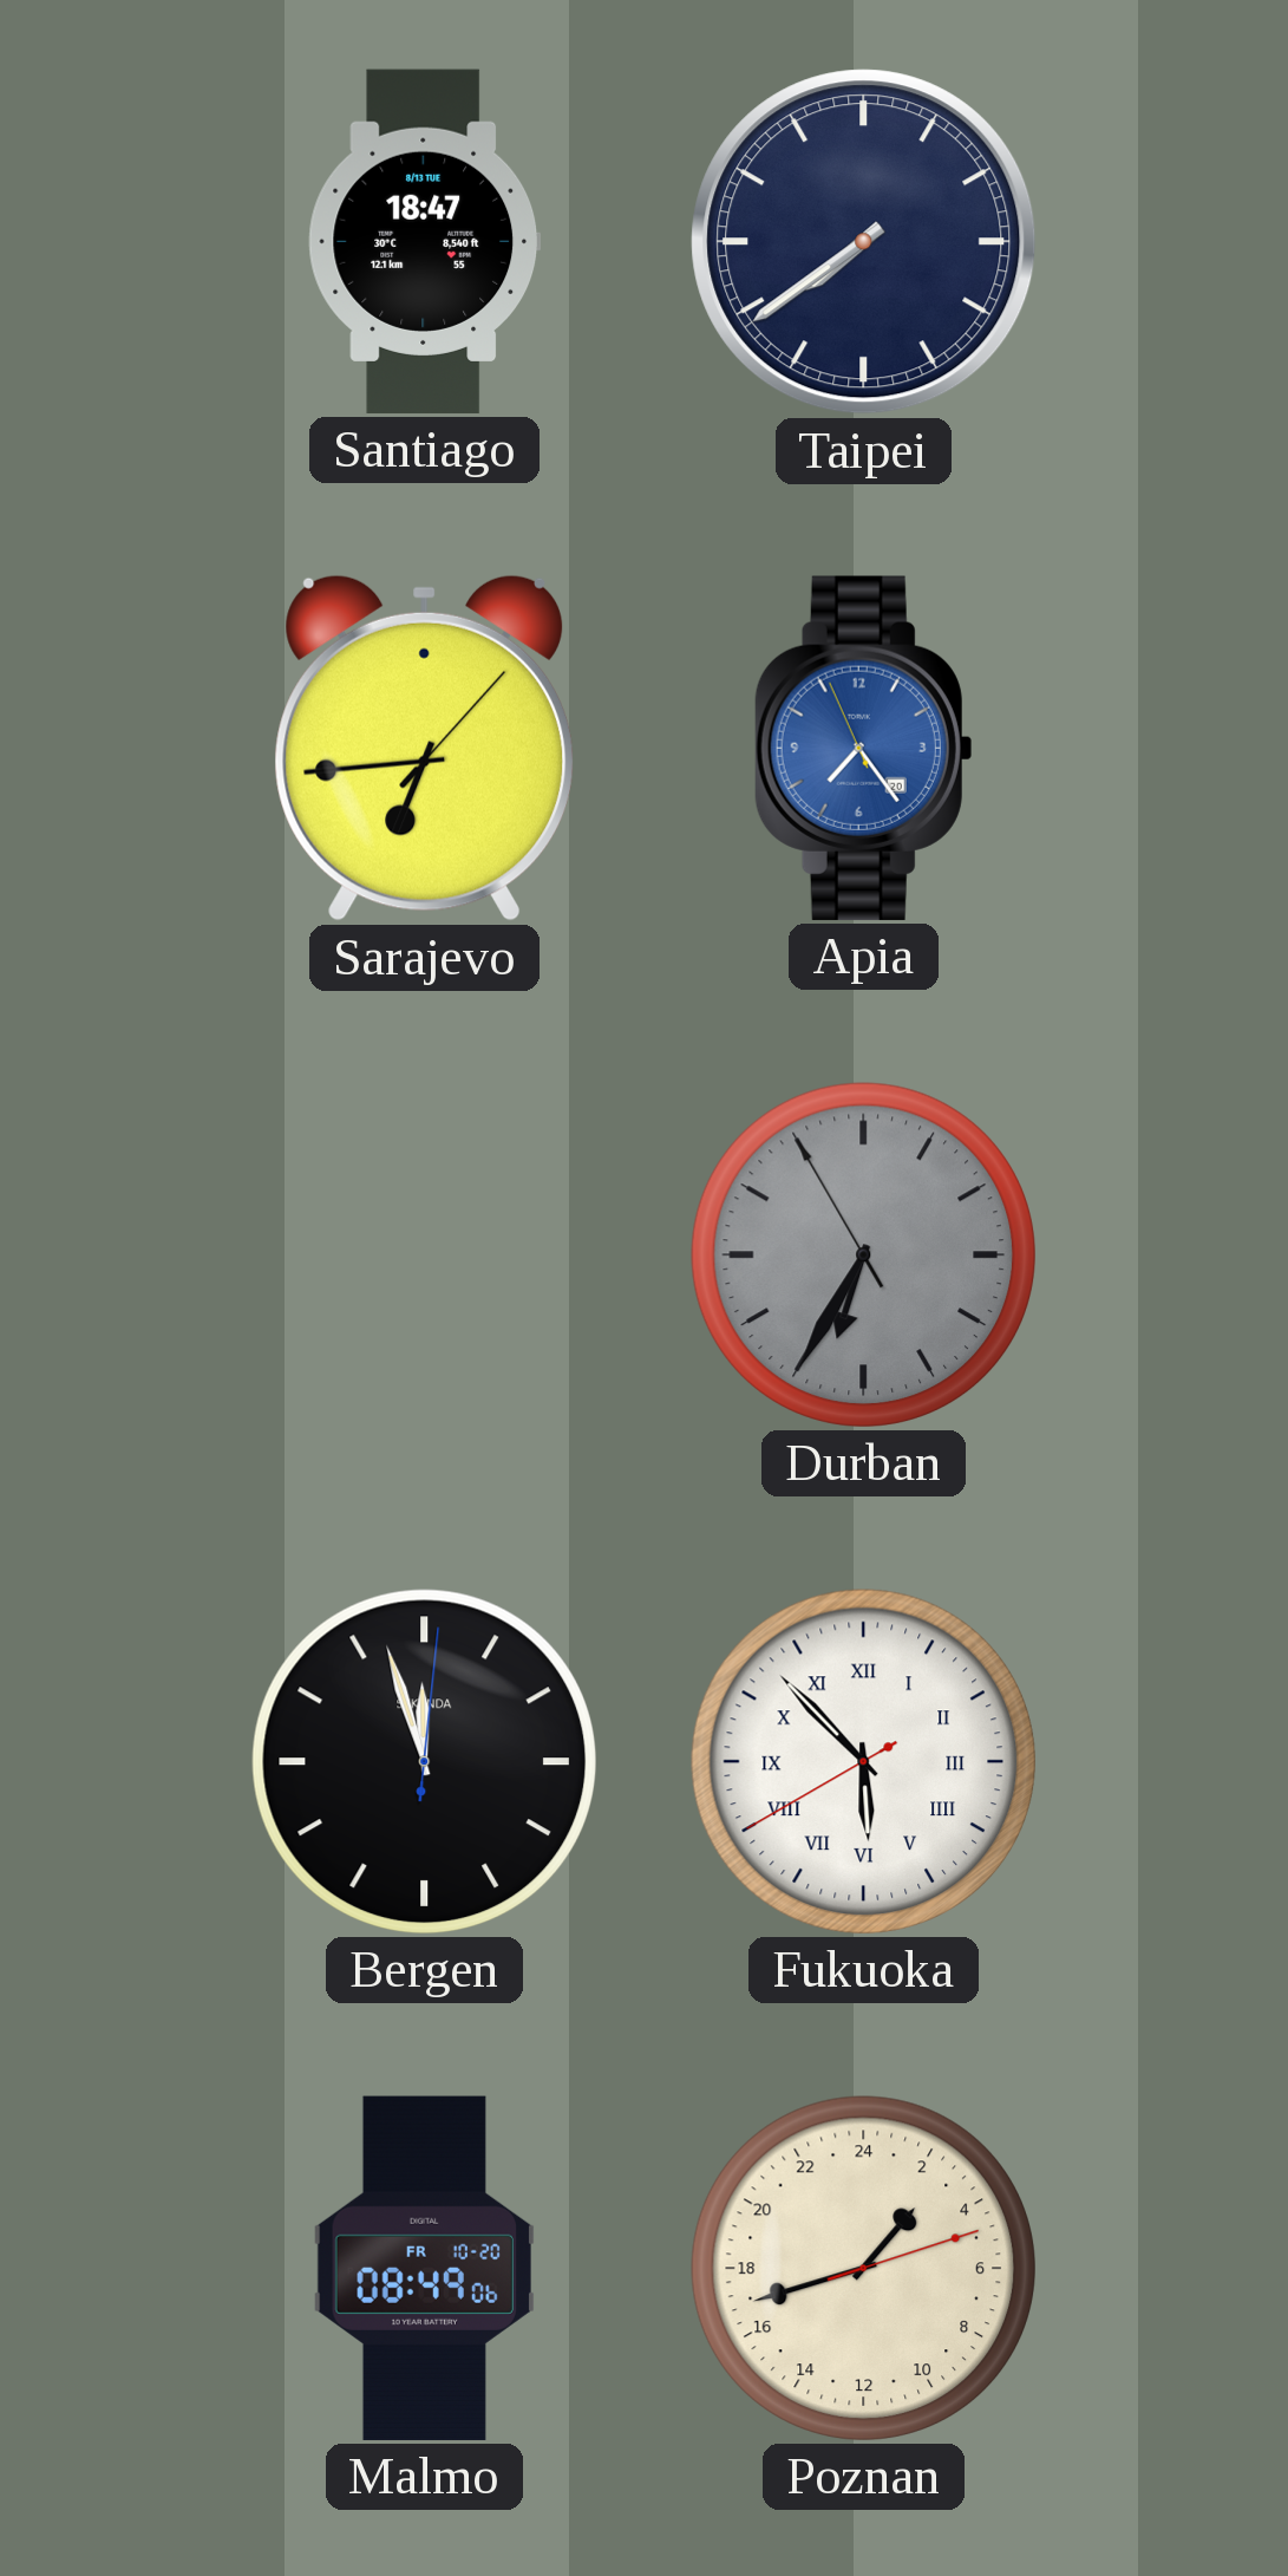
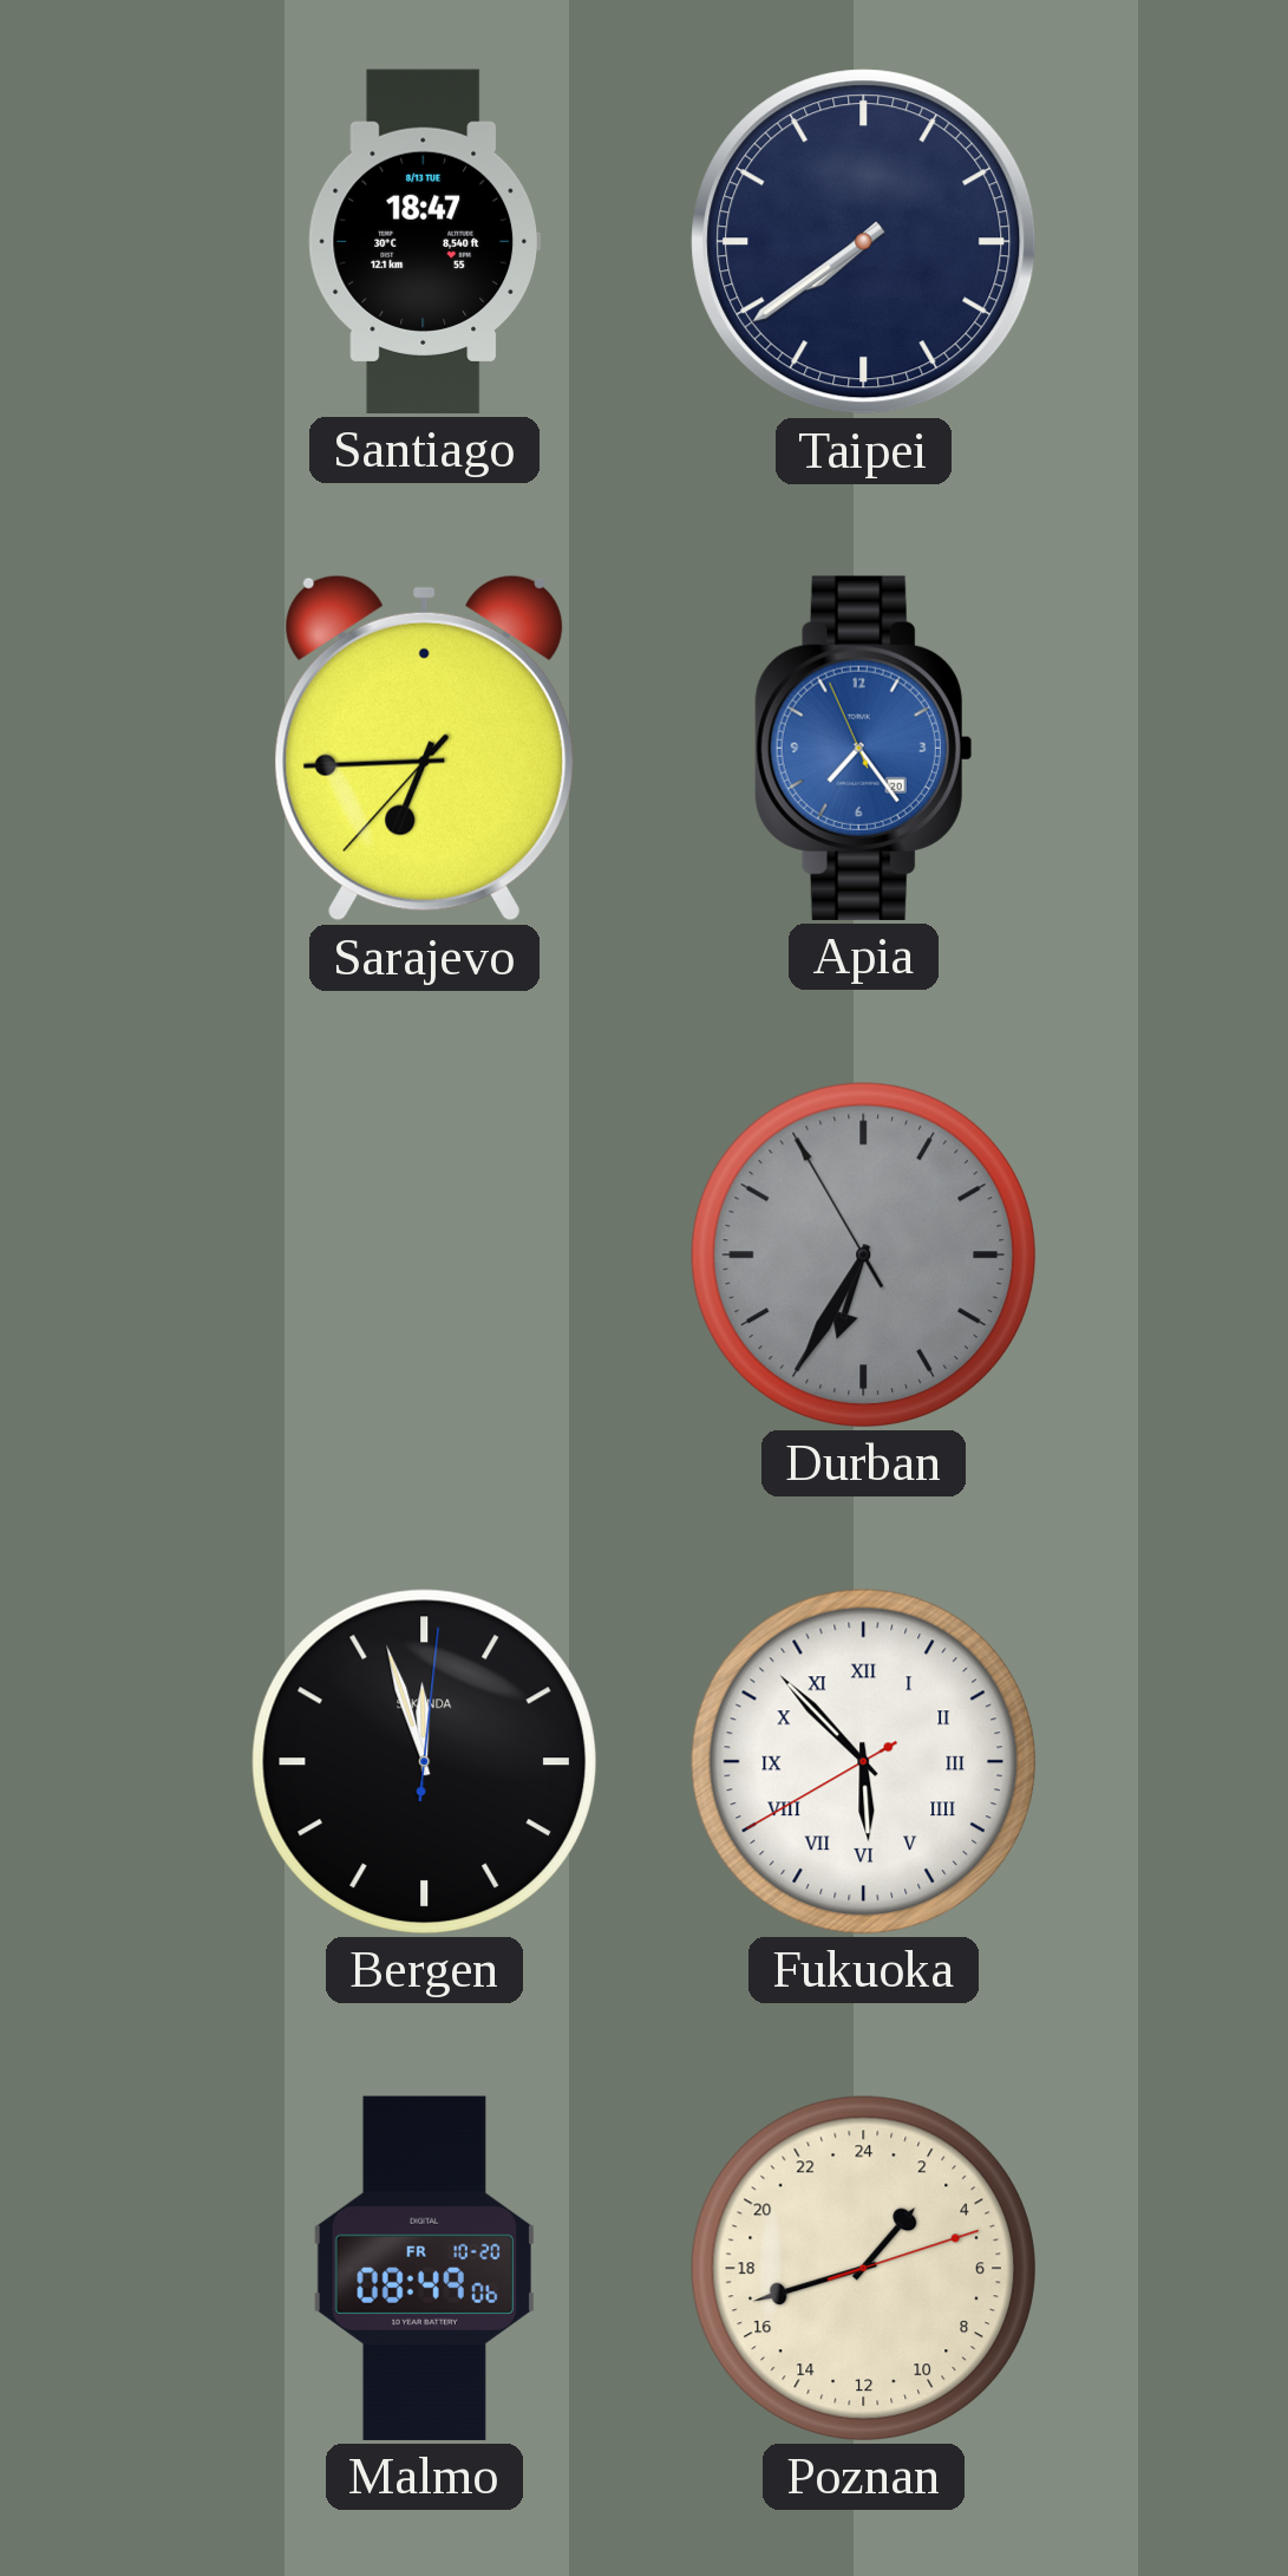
Sarajevo: 6:44:07 -> 6:44:37
